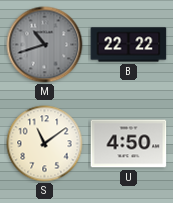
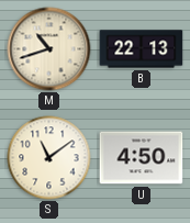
M dial: grey -> cream
B: 22:22 -> 22:13
